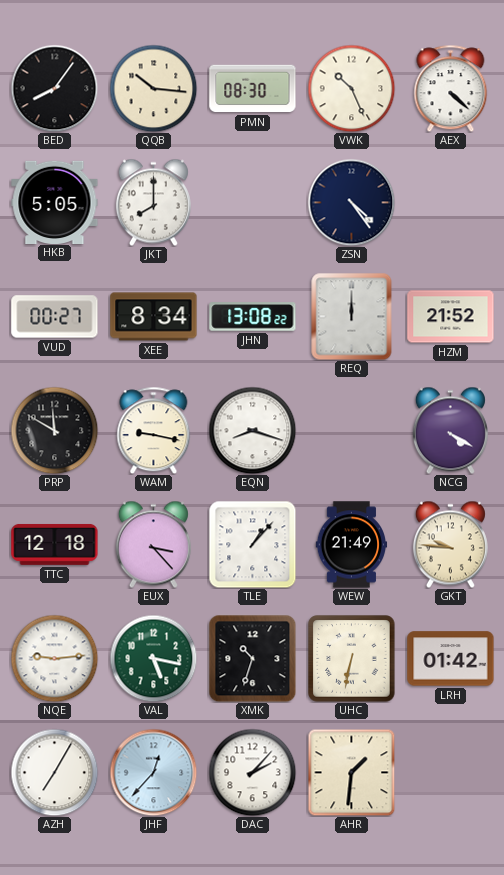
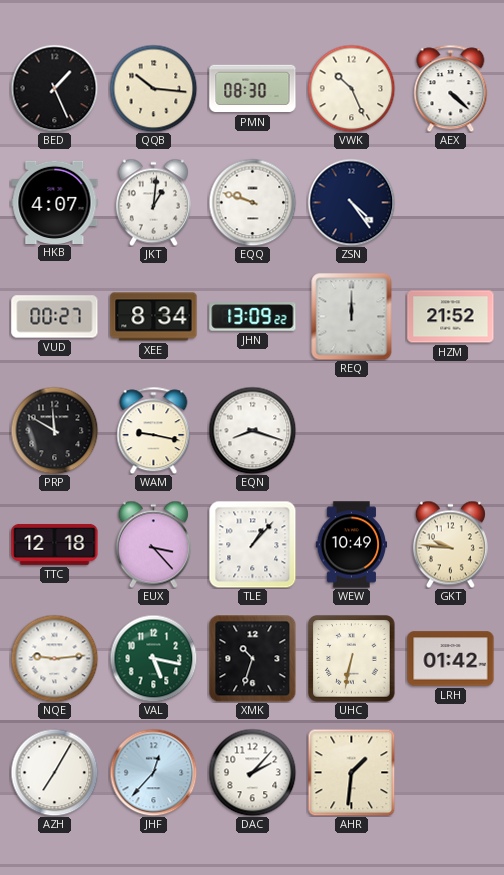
BED: 8:06 -> 1:26
HKB: 5:05 -> 4:07
JKT: 8:00 -> 1:01
EQQ: none -> 9:48
JHN: 13:08 -> 13:09
NCG: 4:20 -> none
WEW: 21:49 -> 10:49
